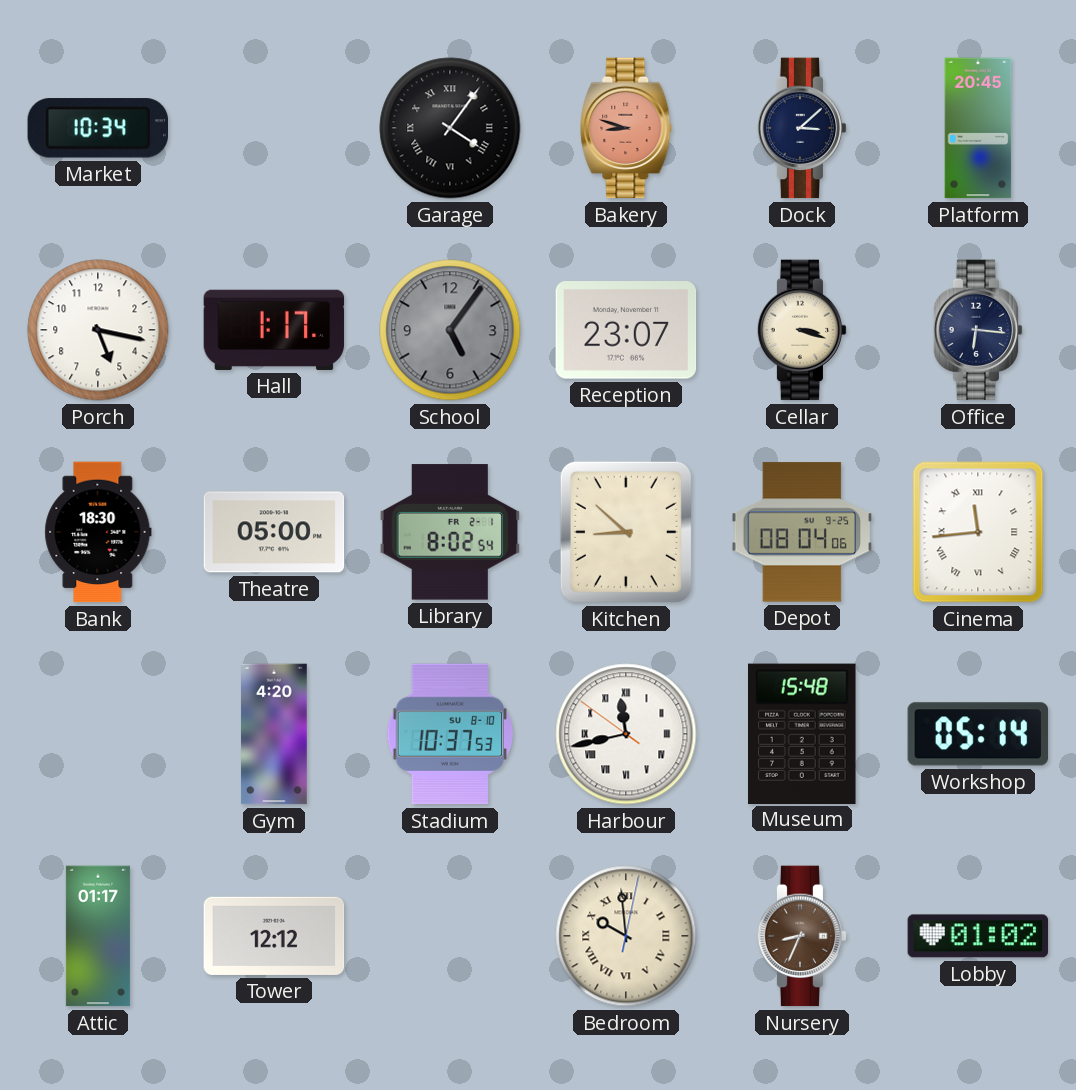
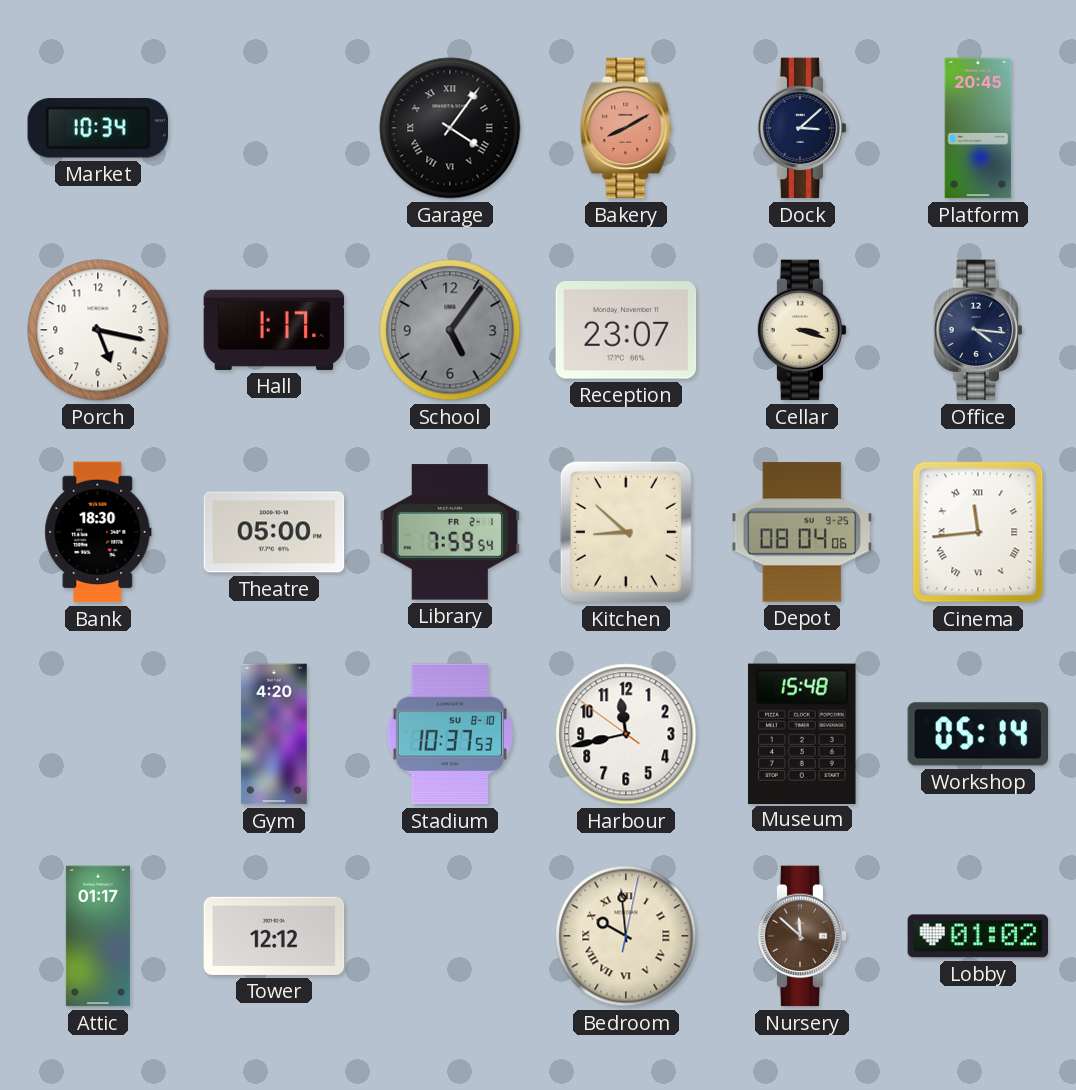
Bakery: 8:48 -> 8:10
Office: 6:16 -> 4:16
Library: 8:02 -> 7:59
Harbour numerals: Roman -> Arabic
Nursery: 8:34 -> 11:52
